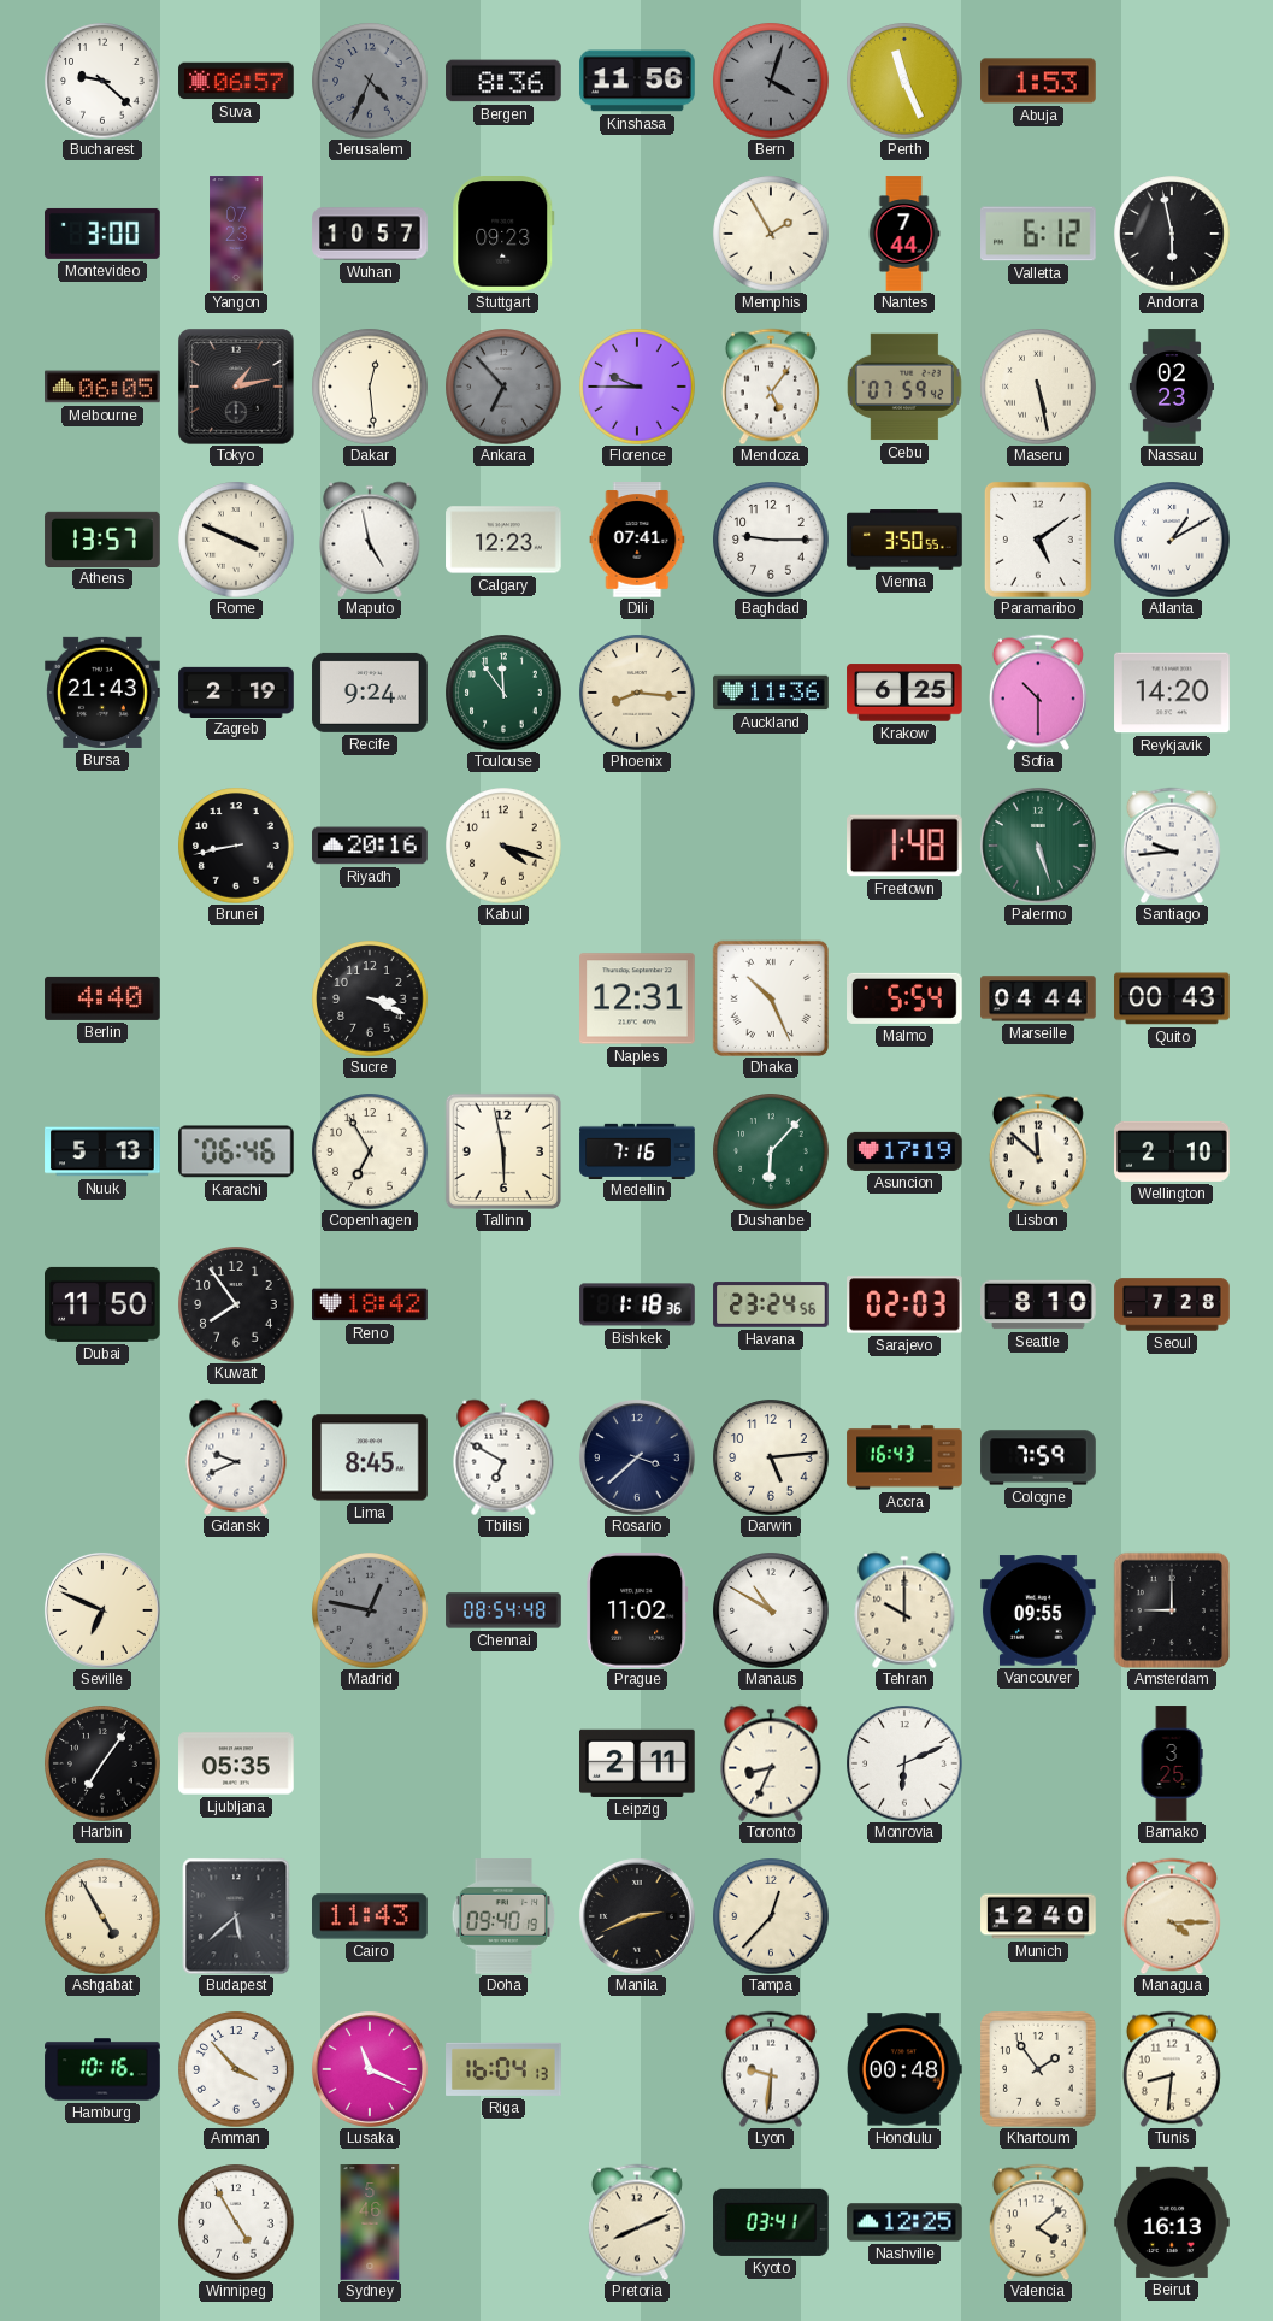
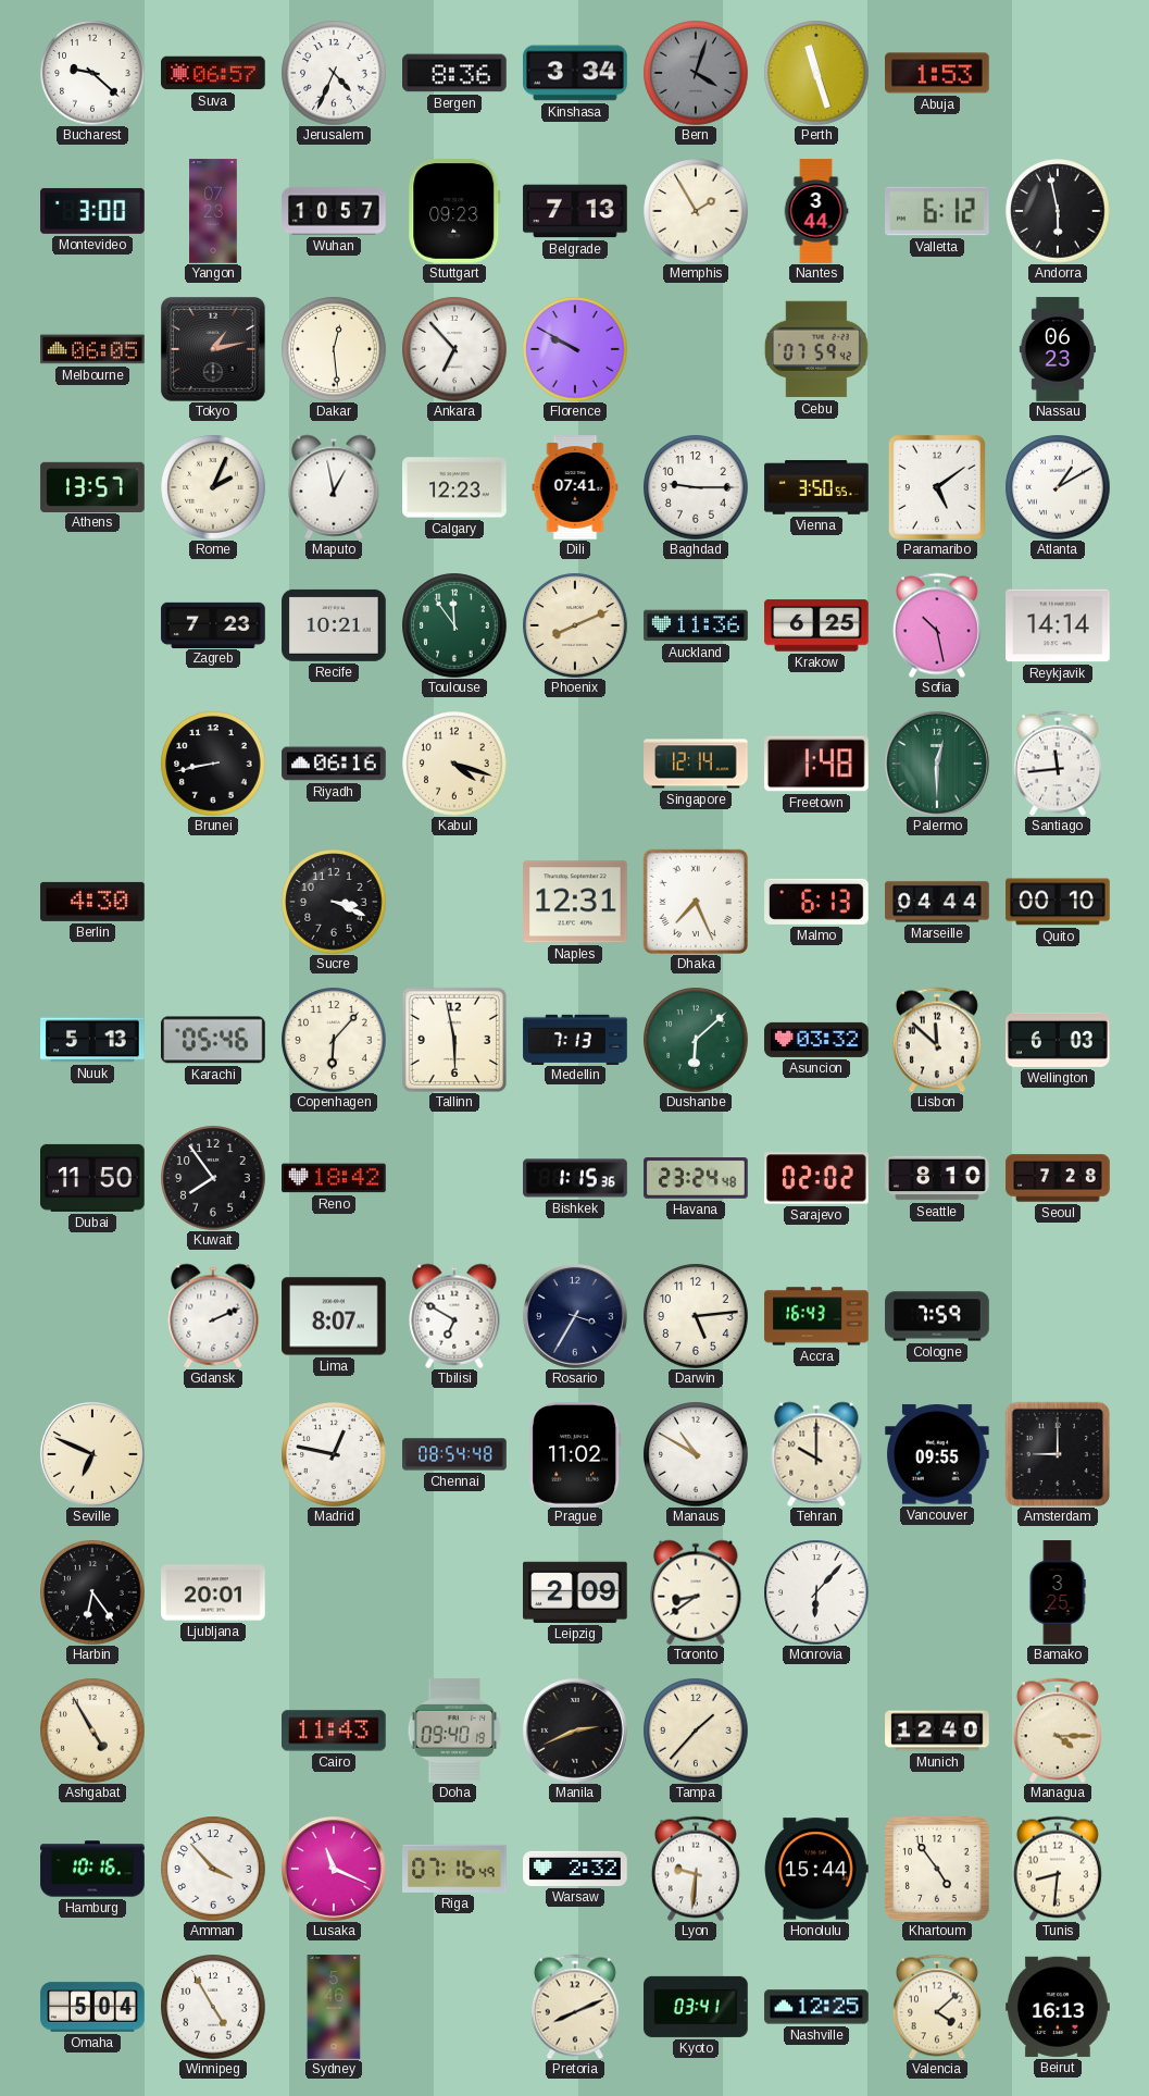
Jerusalem dial: grey -> white
Kinshasa: 11:56 -> 3:34
Perth: 11:26 -> 11:27
Belgrade: none -> 7:13
Nantes: 7:44 -> 3:44
Ankara dial: grey -> white
Florence: 9:45 -> 9:50
Mendoza: 5:06 -> none
Maseru: 5:28 -> none
Nassau: 02:23 -> 06:23
Rome: 3:49 -> 2:04
Maputo: 4:58 -> 12:58
Bursa: 21:43 -> none
Zagreb: 2:19 -> 7:23
Recife: 9:24 -> 10:21
Phoenix: 8:16 -> 8:11
Sofia: 10:30 -> 10:28
Reykjavik: 14:20 -> 14:14
Riyadh: 20:16 -> 06:16
Singapore: none -> 12:14
Palermo: 5:27 -> 12:30
Santiago: 9:44 -> 11:44
Berlin: 4:40 -> 4:30
Dhaka: 10:26 -> 7:26
Malmo: 5:54 -> 6:13
Quito: 00:43 -> 00:10
Karachi: 06:46 -> 05:46
Copenhagen: 6:55 -> 6:07
Medellin: 7:16 -> 7:13
Dushanbe: 6:07 -> 6:08
Asuncion: 17:19 -> 03:32
Wellington: 2:10 -> 6:03
Bishkek: 1:18 -> 1:15
Havana: 23:24:56 -> 23:24:48
Sarajevo: 02:03 -> 02:02
Gdansk: 9:41 -> 2:11
Lima: 8:45 -> 8:07
Rosario: 3:38 -> 3:35
Madrid dial: grey -> white
Harbin: 7:06 -> 6:24
Ljubljana: 05:35 -> 20:01
Leipzig: 2:11 -> 2:09
Toronto: 8:34 -> 8:39
Monrovia: 6:11 -> 6:07
Budapest: 5:38 -> none
Tampa: 12:37 -> 1:37
Riga: 16:04 -> 07:16
Warsaw: none -> 2:32
Honolulu: 00:48 -> 15:44
Khartoum: 1:54 -> 4:54
Omaha: none -> 5:04
